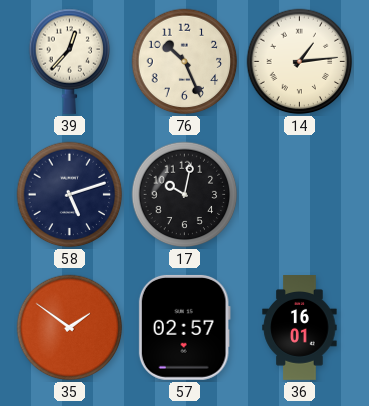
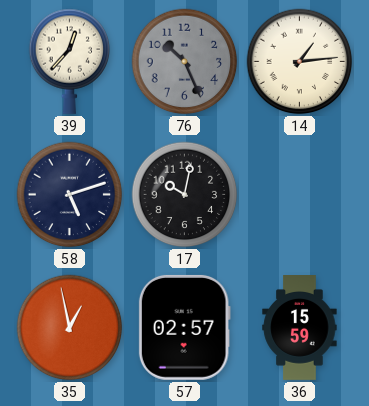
76 dial: cream -> grey
35: 1:51 -> 12:58
36: 16:01 -> 15:59
